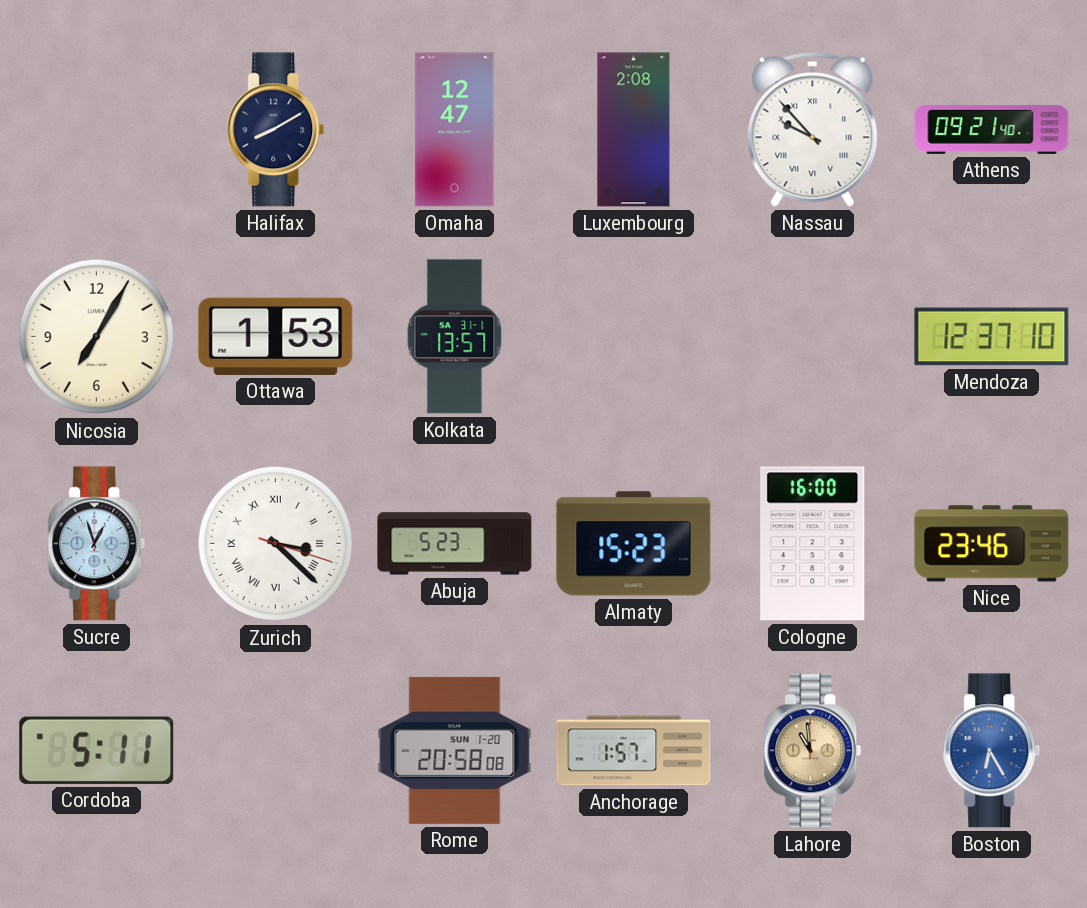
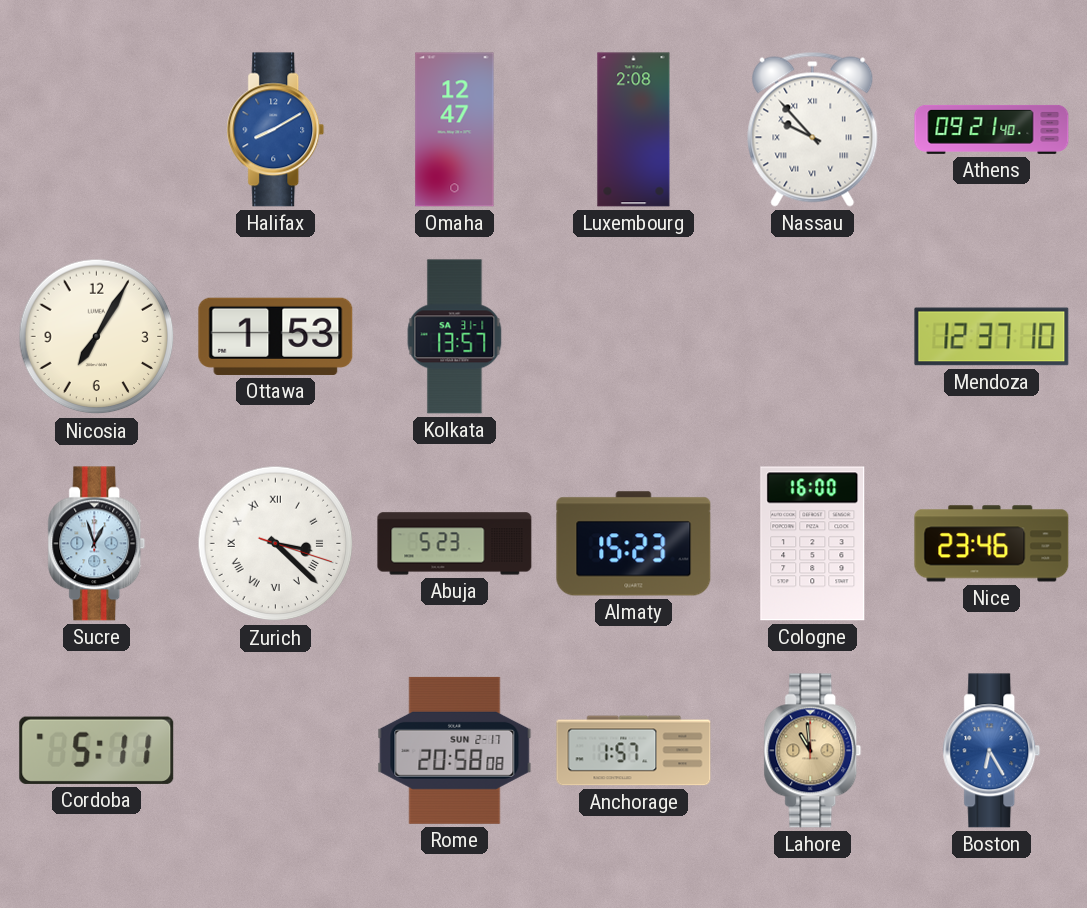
Halifax dial: navy -> blue
Rome date: SUN 1-20 -> SUN 2-17
